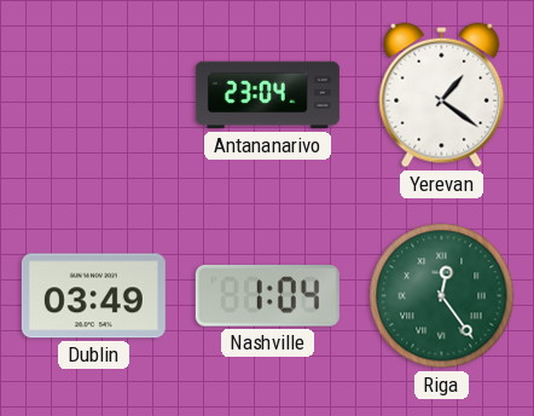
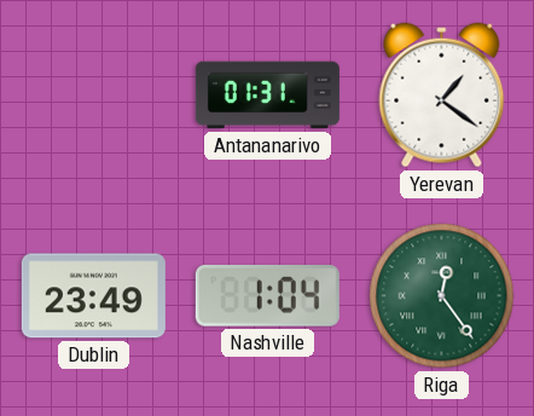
Antananarivo: 23:04 -> 01:31
Dublin: 03:49 -> 23:49
